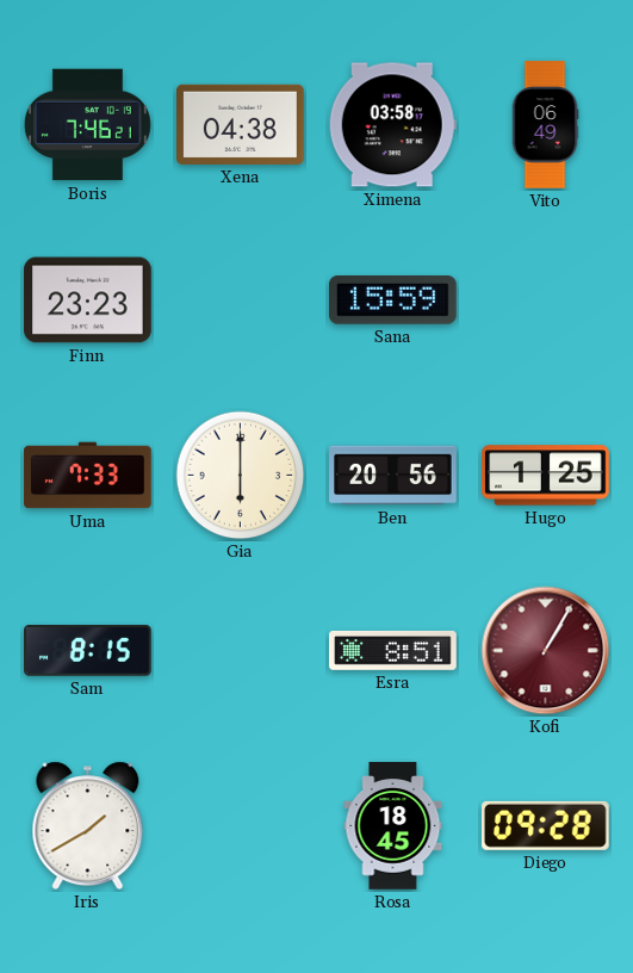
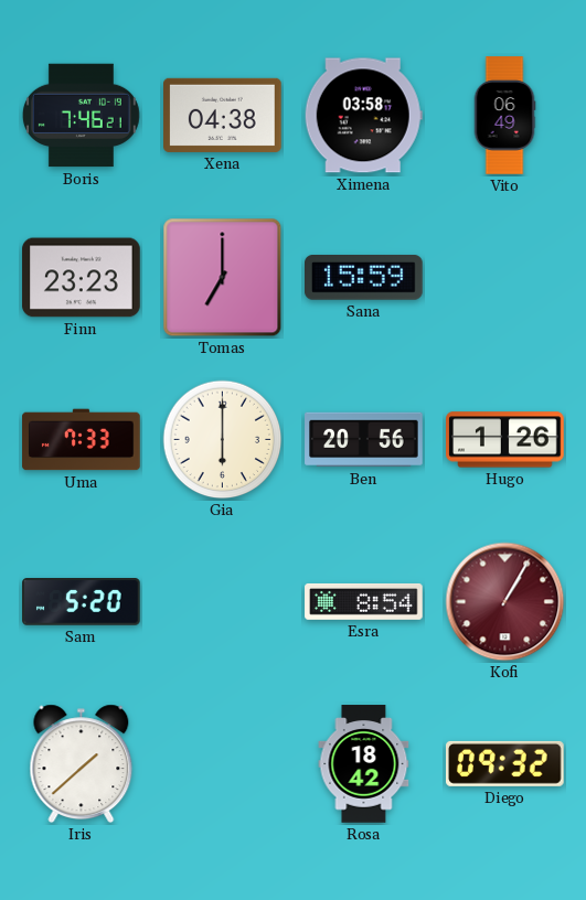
Tomas: none -> 7:00
Hugo: 1:25 -> 1:26
Sam: 8:15 -> 5:20
Esra: 8:51 -> 8:54
Iris: 1:40 -> 1:38
Rosa: 18:45 -> 18:42
Diego: 09:28 -> 09:32
